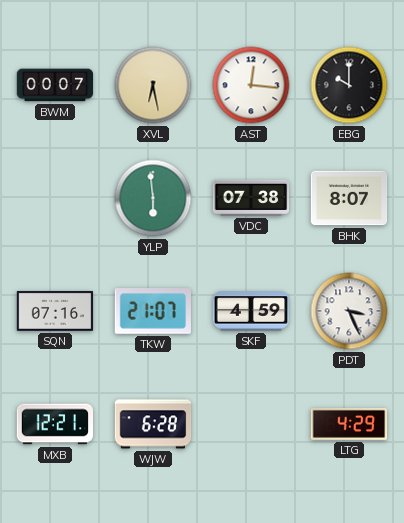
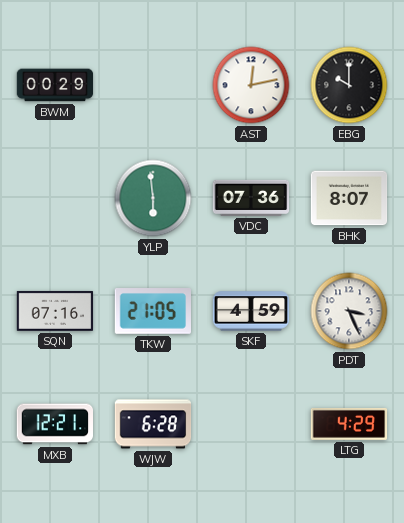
BWM: 00:07 -> 00:29
XVL: 6:28 -> none
AST: 12:16 -> 12:13
VDC: 07:38 -> 07:36
TKW: 21:07 -> 21:05
